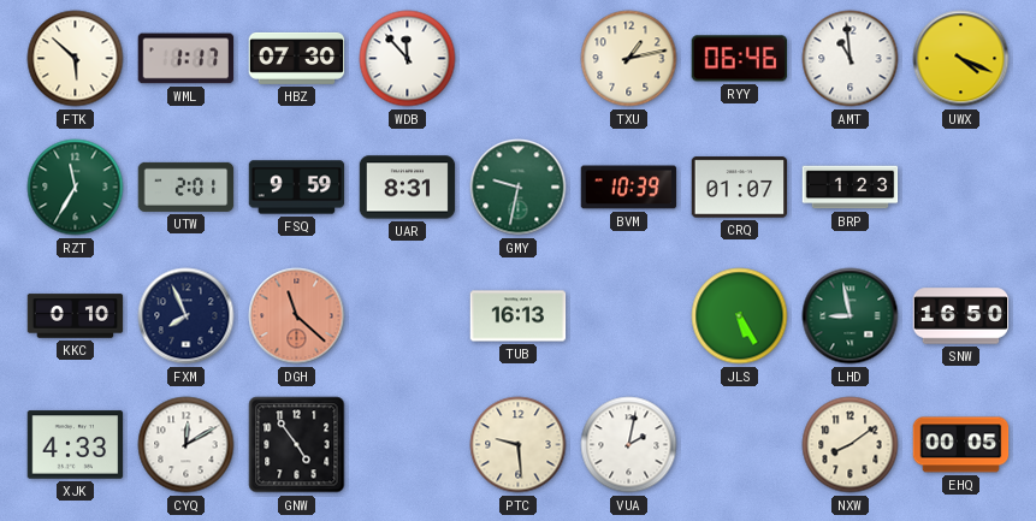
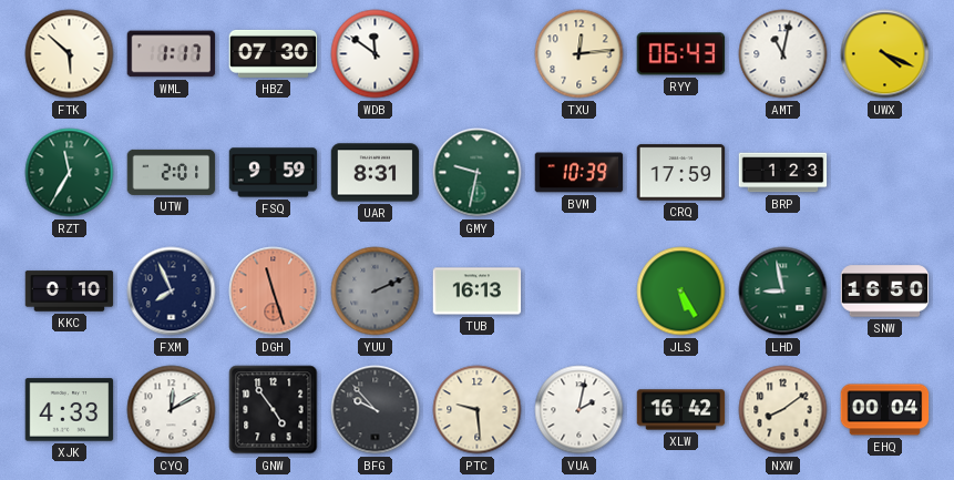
WDB: 11:53 -> 11:51
TXU: 1:13 -> 12:14
RYY: 06:46 -> 06:43
AMT: 10:59 -> 11:02
CRQ: 01:07 -> 17:59
DGH: 11:22 -> 11:27
YUU: none -> 2:11
BFG: none -> 9:53
XLW: none -> 16:42
EHQ: 00:05 -> 00:04
